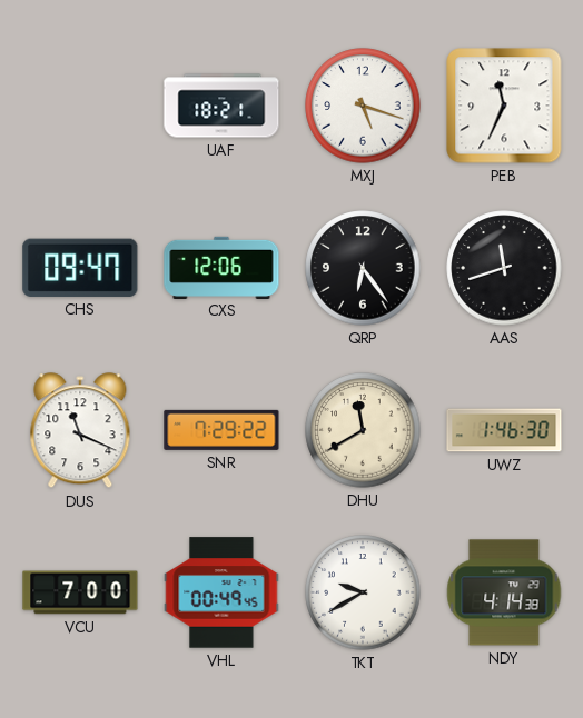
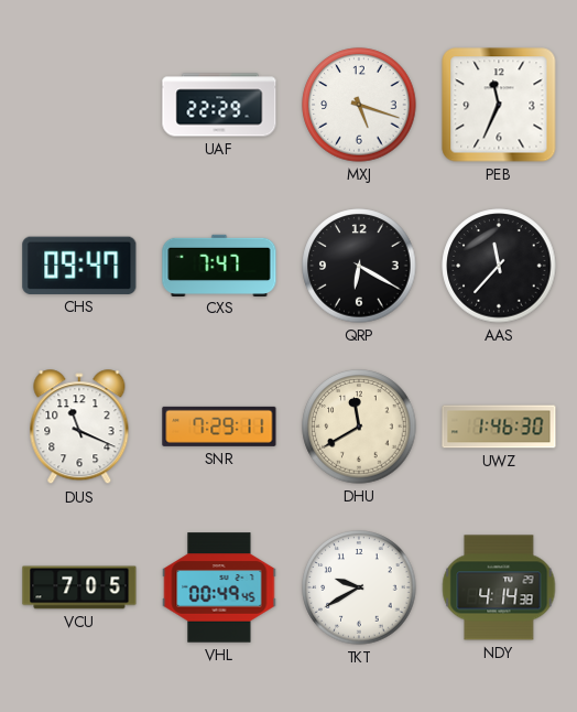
UAF: 18:21 -> 22:29
CXS: 12:06 -> 7:47
QRP: 6:24 -> 6:20
AAS: 11:42 -> 11:37
SNR: 7:29:22 -> 7:29:11
VCU: 7:00 -> 7:05
